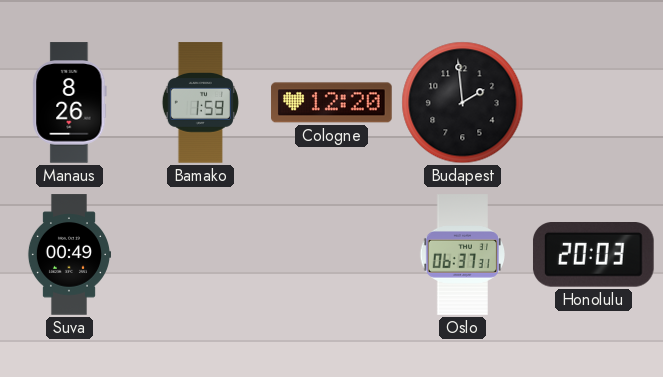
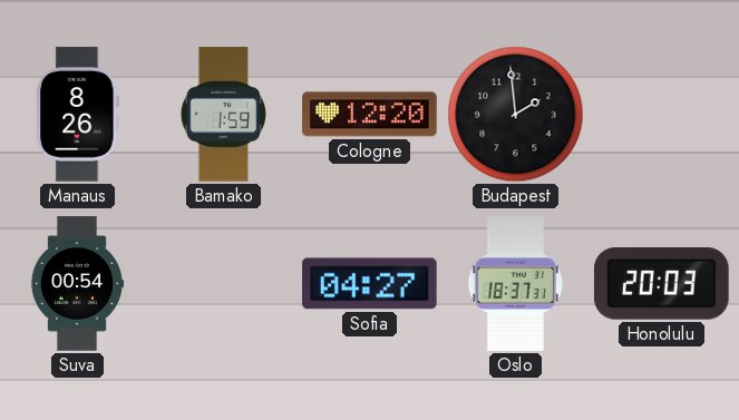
Suva: 00:49 -> 00:54
Sofia: none -> 04:27
Oslo: 06:37 -> 18:37
